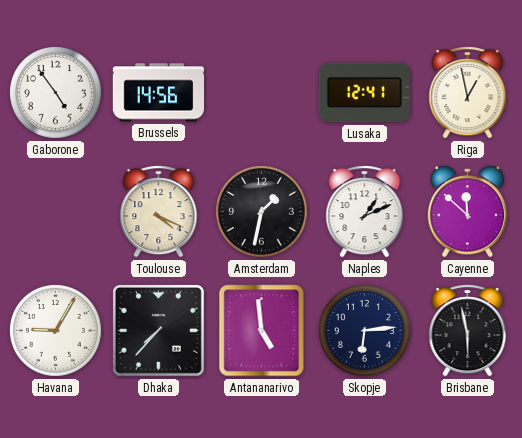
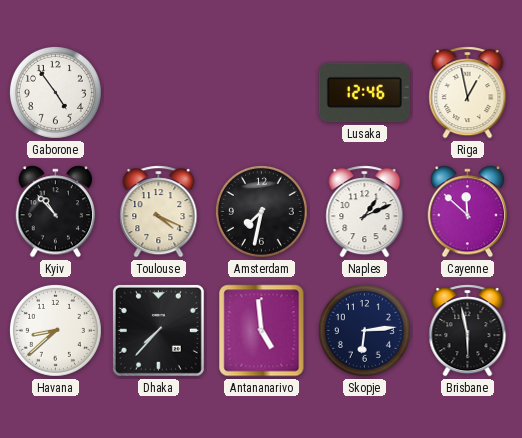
Brussels: 14:56 -> none
Lusaka: 12:41 -> 12:46
Kyiv: none -> 10:53
Amsterdam: 1:32 -> 7:32
Havana: 9:05 -> 8:38
